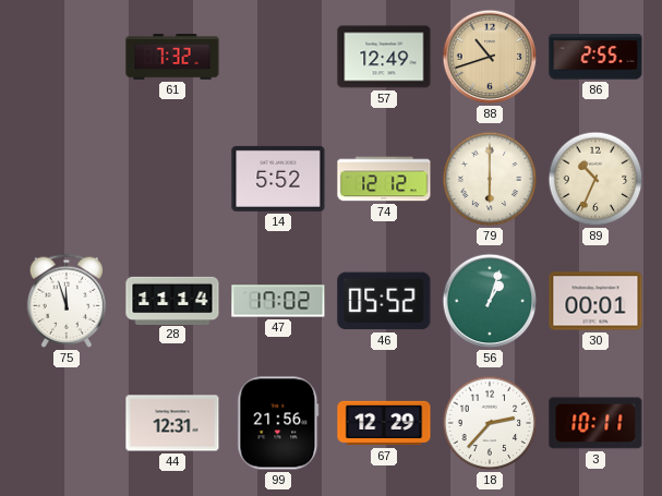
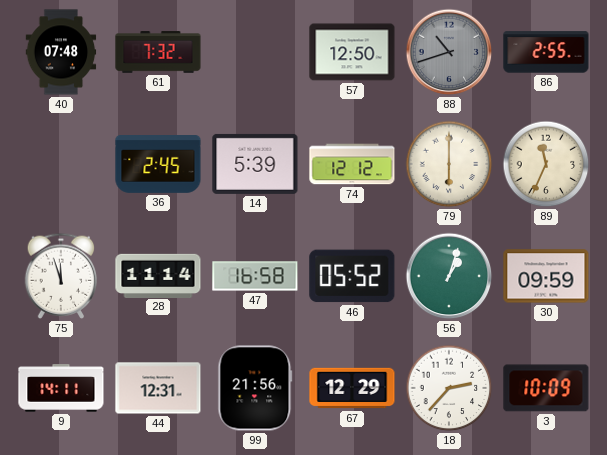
40: none -> 07:48
57: 12:49 -> 12:50
88 dial: champagne -> grey
36: none -> 2:45
14: 5:52 -> 5:39
89: 10:34 -> 11:34
47: 17:02 -> 16:58
30: 00:01 -> 09:59
9: none -> 14:11
3: 10:11 -> 10:09
